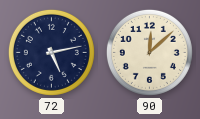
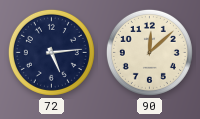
72: 5:13 -> 5:14
